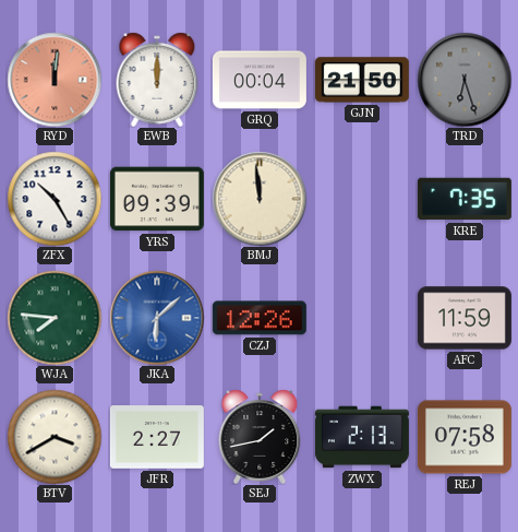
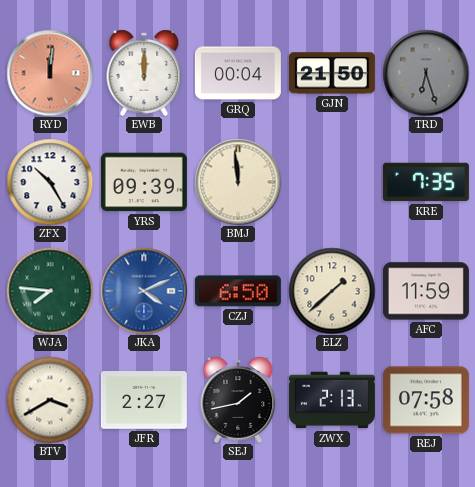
JKA: 6:08 -> 4:11
CZJ: 12:26 -> 6:50
ELZ: none -> 1:38
